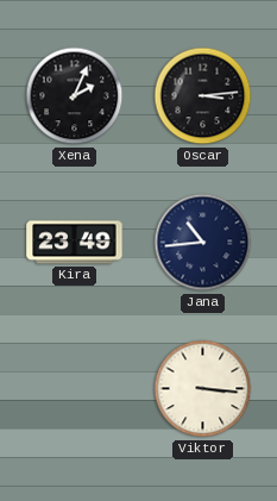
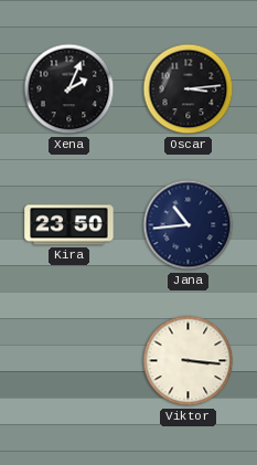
Kira: 23:49 -> 23:50
